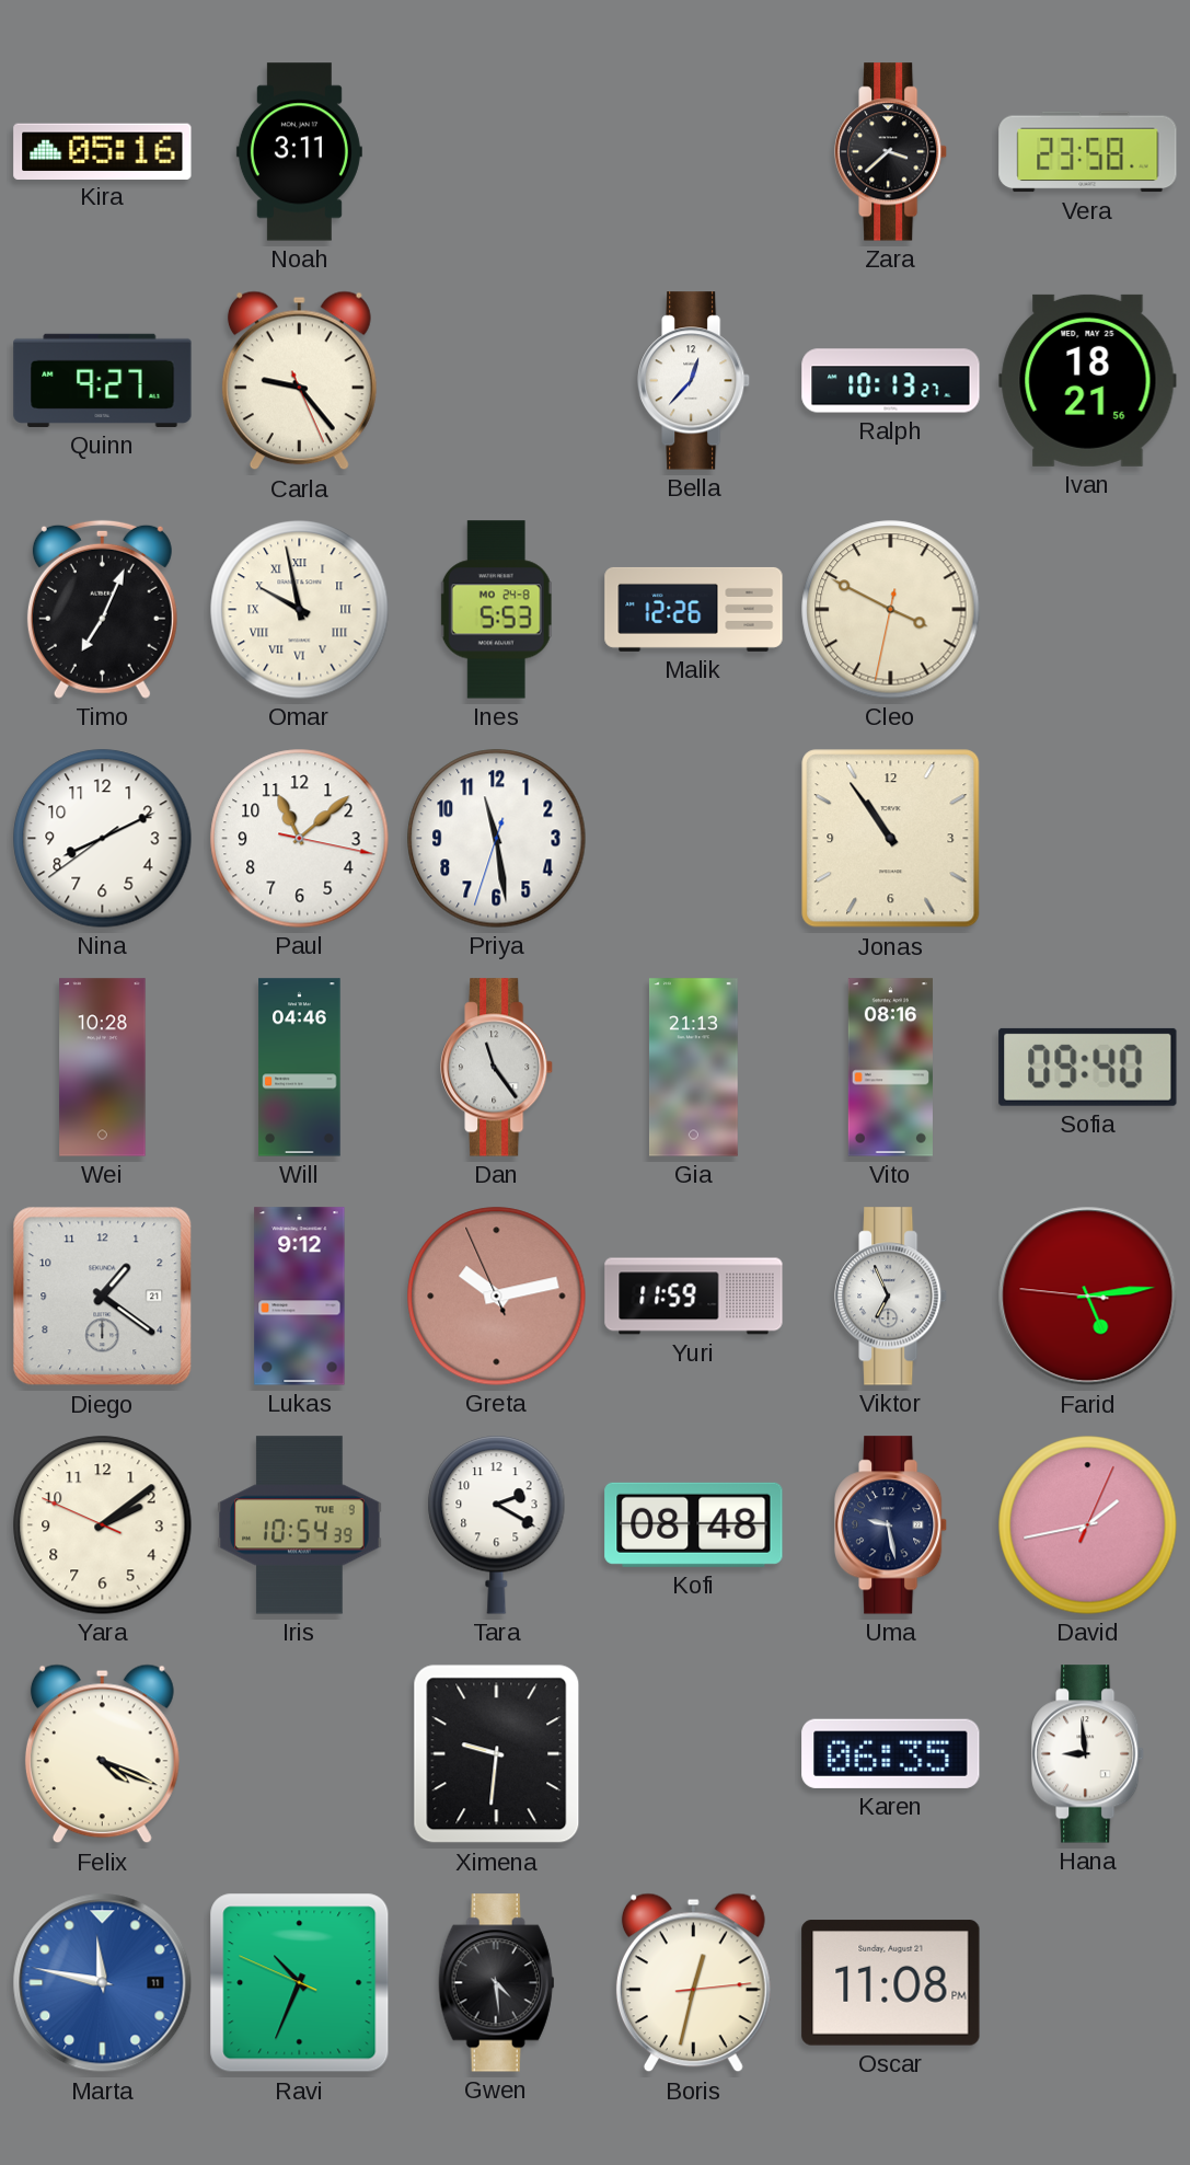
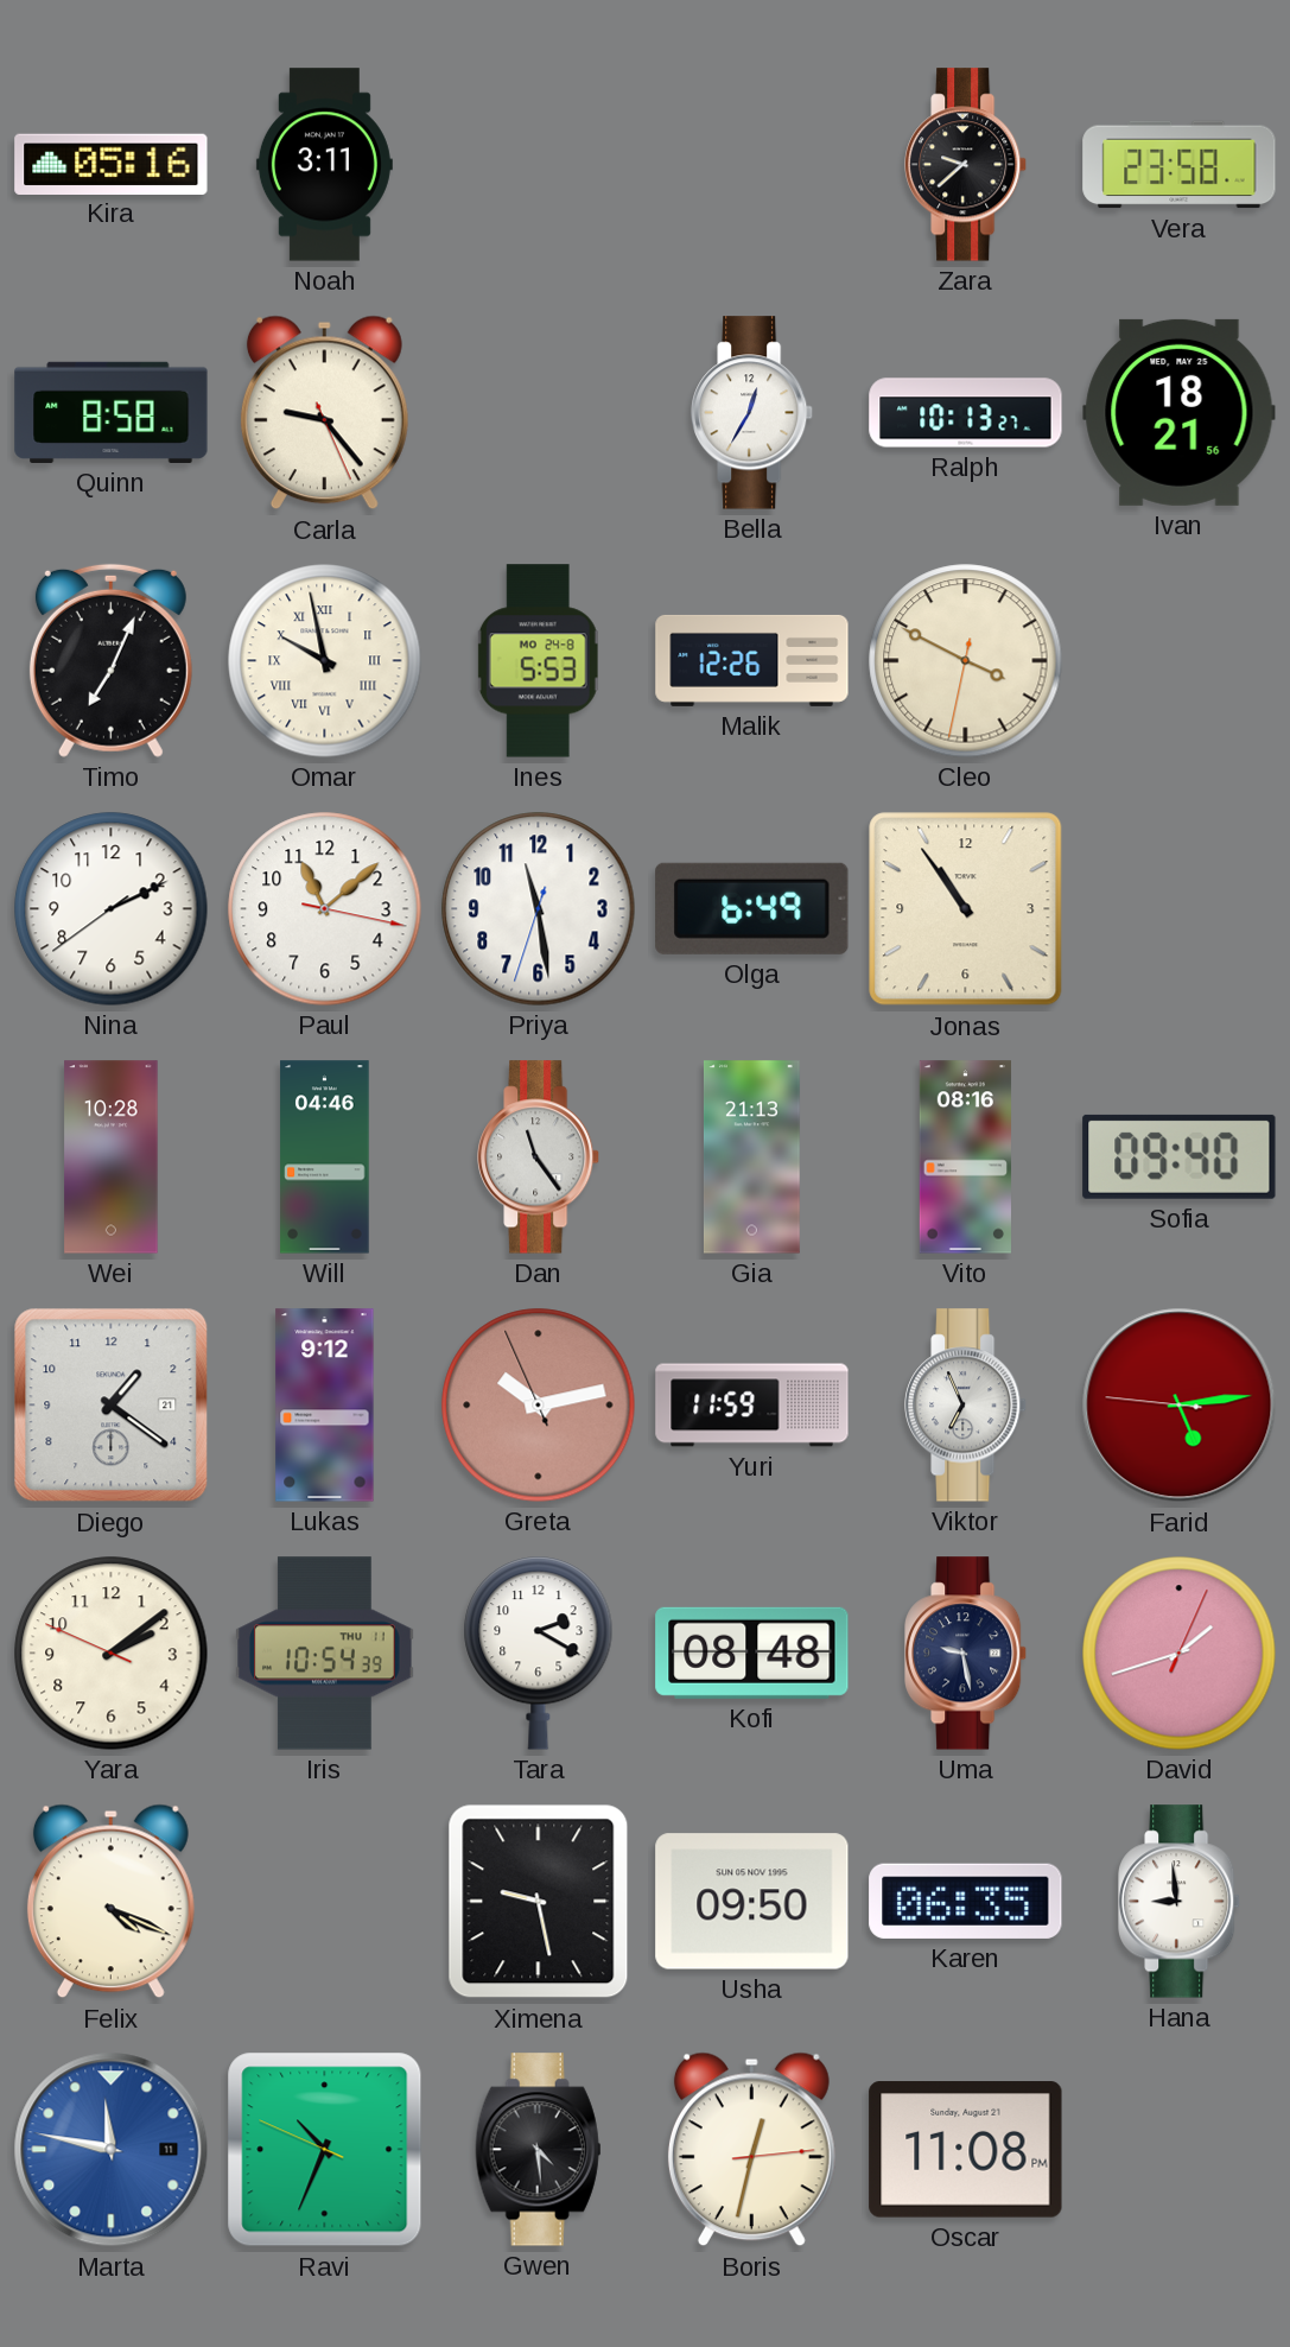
Zara: 3:38 -> 9:38
Quinn: 9:27 -> 8:58
Bella: 12:37 -> 12:35
Nina: 8:10 -> 2:10
Olga: none -> 6:49
Iris date: TUE 9 -> THU 11
David: 1:43 -> 1:42
Ximena: 9:31 -> 9:28
Usha: none -> 09:50
